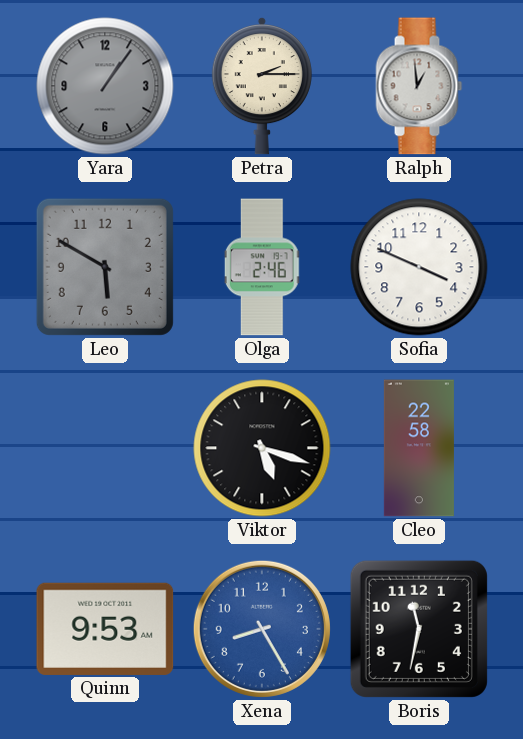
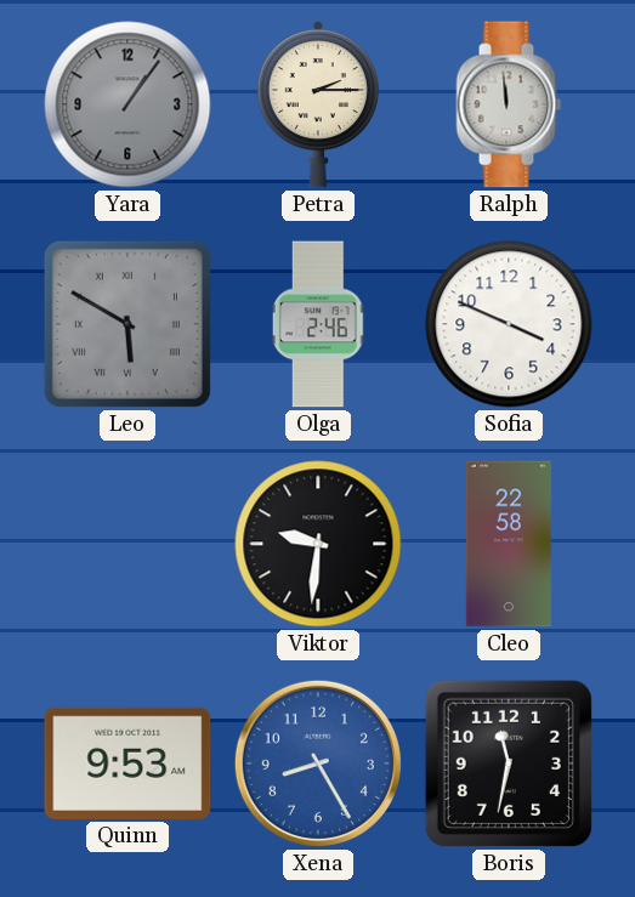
Ralph: 12:59 -> 11:59
Leo numerals: Arabic -> Roman
Viktor: 5:18 -> 9:31
